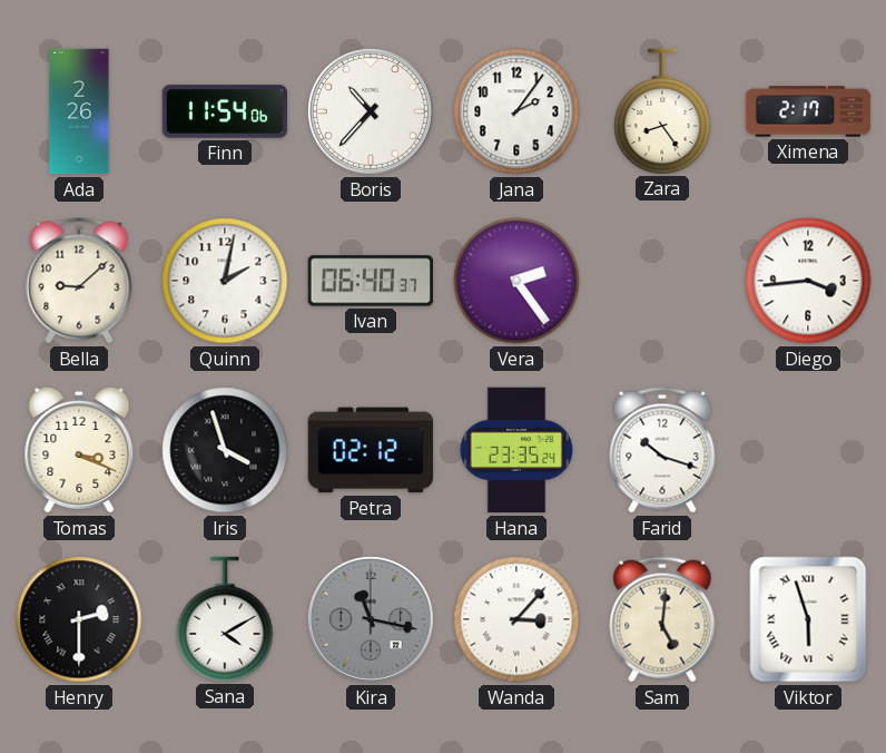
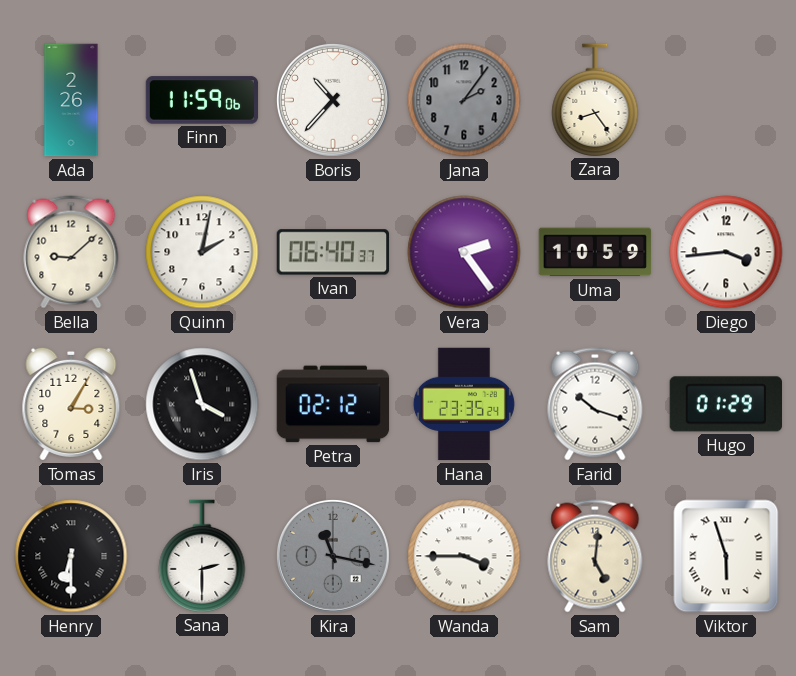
Finn: 11:54 -> 11:59
Jana dial: white -> grey
Ximena: 2:17 -> none
Uma: none -> 10:59
Tomas: 3:19 -> 3:05
Hugo: none -> 01:29
Henry: 2:30 -> 6:30
Sana: 4:10 -> 2:30
Wanda: 3:07 -> 3:45
